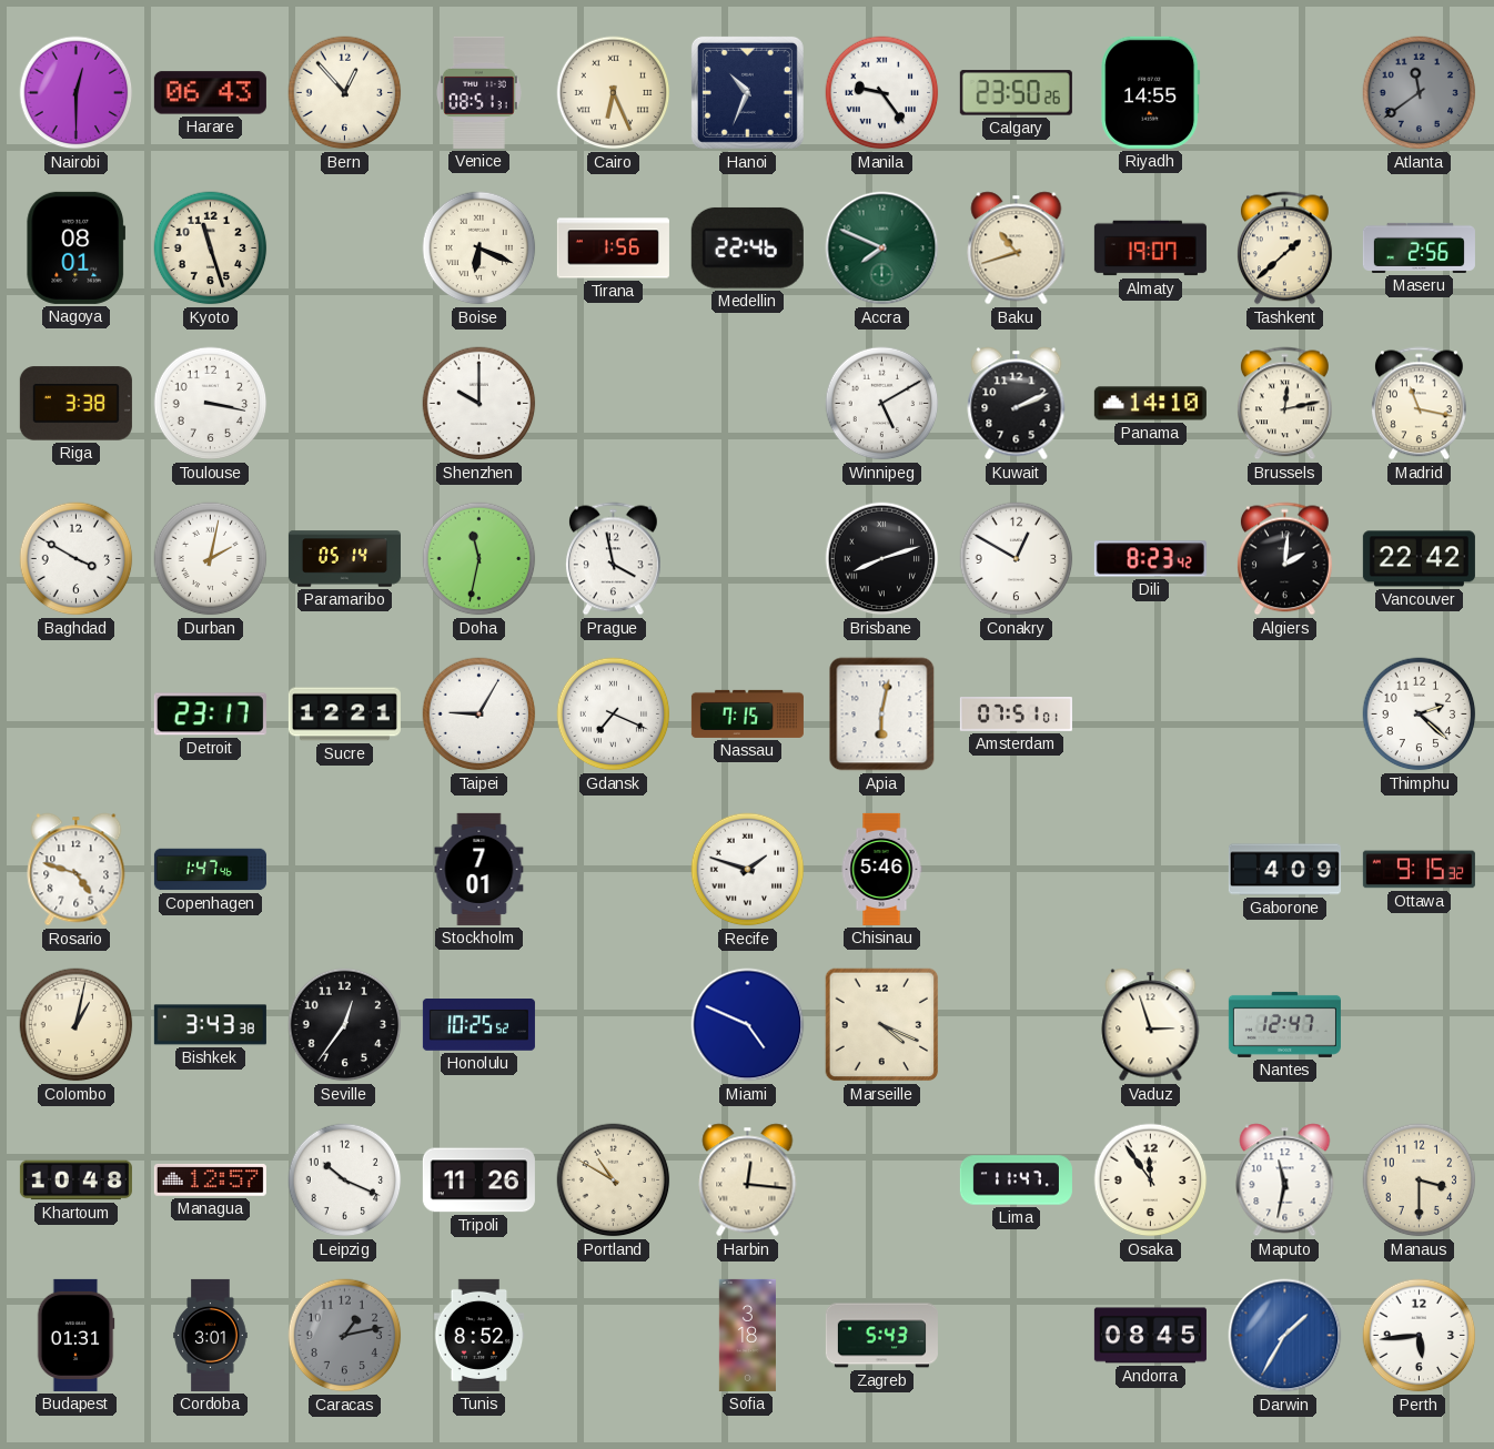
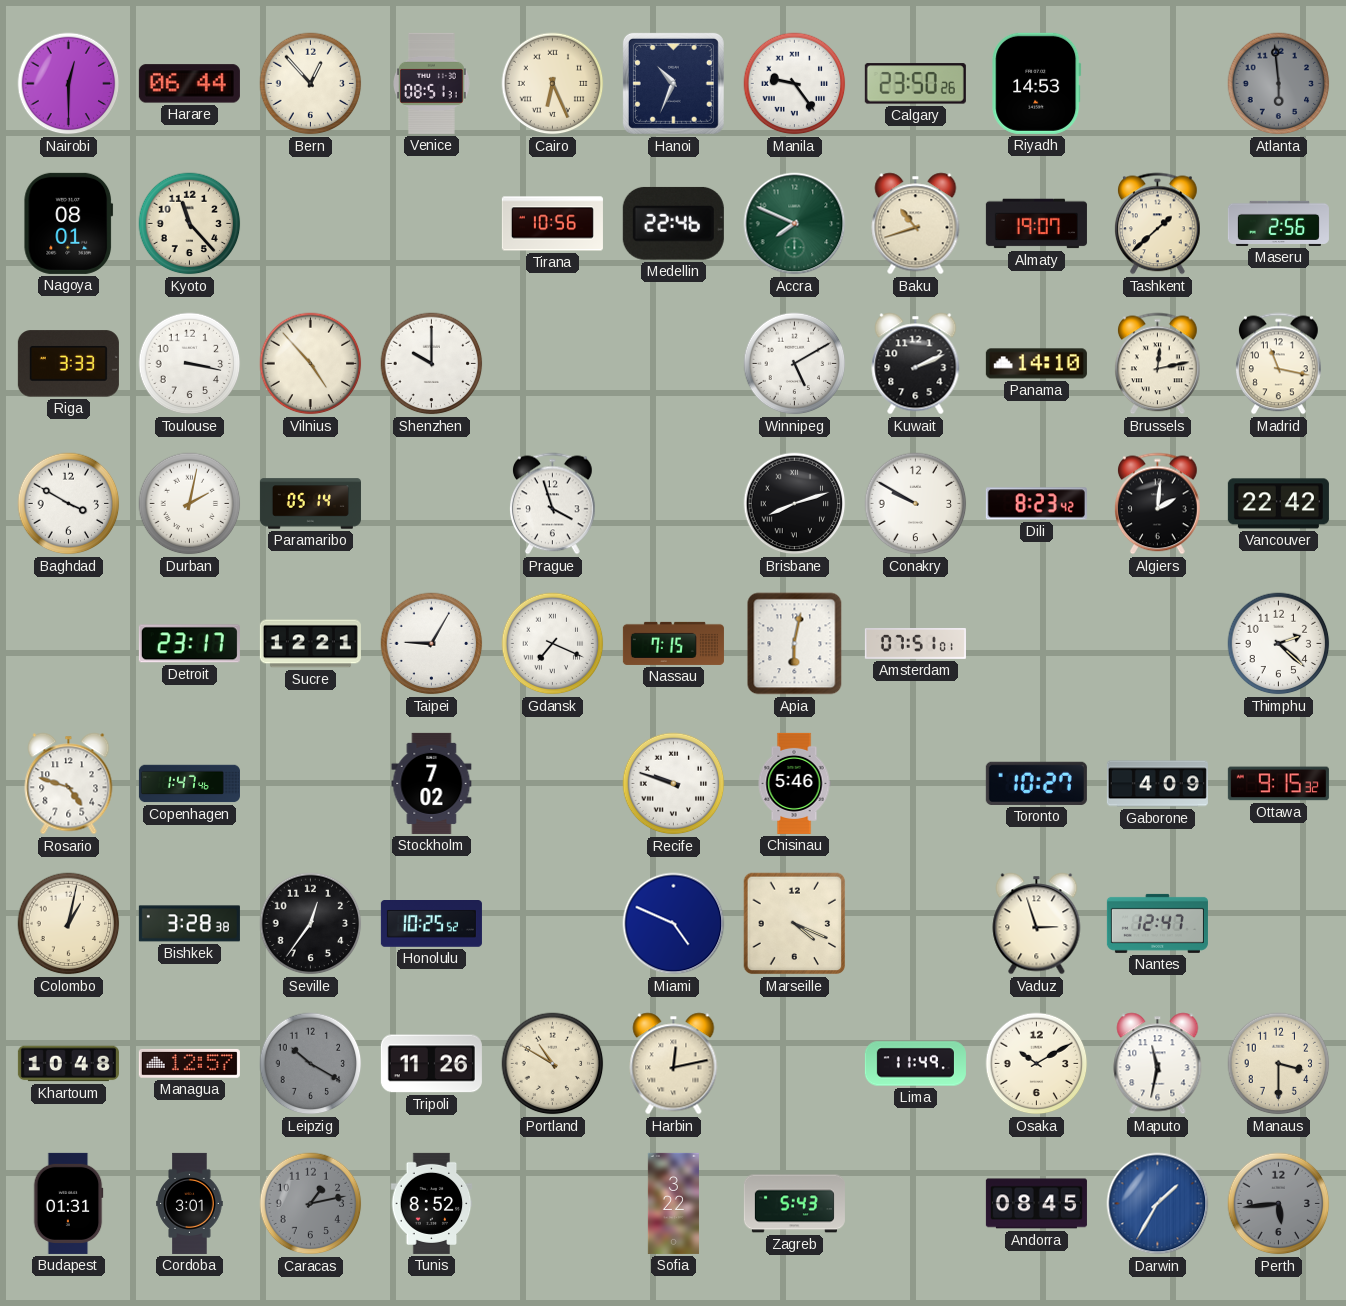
Harare: 06:43 -> 06:44
Riyadh: 14:55 -> 14:53
Atlanta: 11:39 -> 5:59
Kyoto: 11:27 -> 11:23
Boise: 6:19 -> none
Tirana: 1:56 -> 10:56
Riga: 3:38 -> 3:33
Vilnius: none -> 4:53
Doha: 11:32 -> none
Prague: 3:58 -> 3:57
Conakry: 12:50 -> 9:50
Stockholm: 7:01 -> 7:02
Recife: 1:48 -> 9:48
Toronto: none -> 10:27
Bishkek: 3:43 -> 3:28
Leipzig: 10:19 -> 10:20
Leipzig dial: white -> grey
Harbin: 12:16 -> 12:13
Lima: 11:47 -> 11:49
Osaka: 11:54 -> 10:10
Sofia: 3:18 -> 3:22
Perth dial: white -> grey
